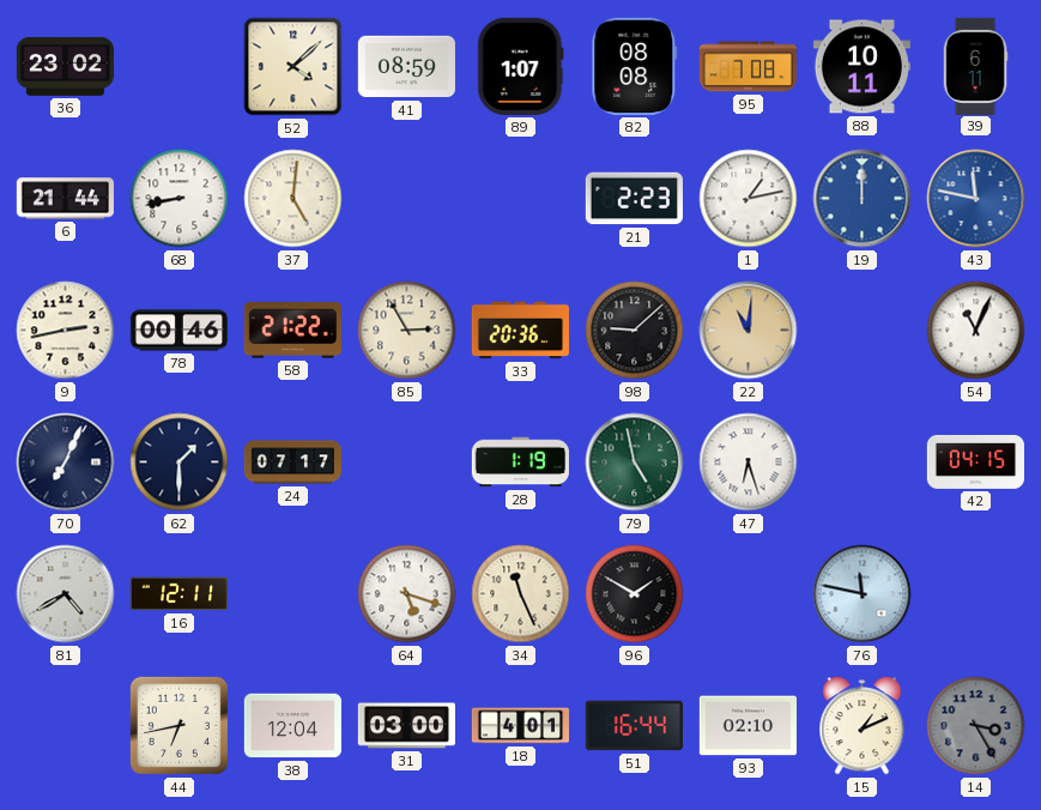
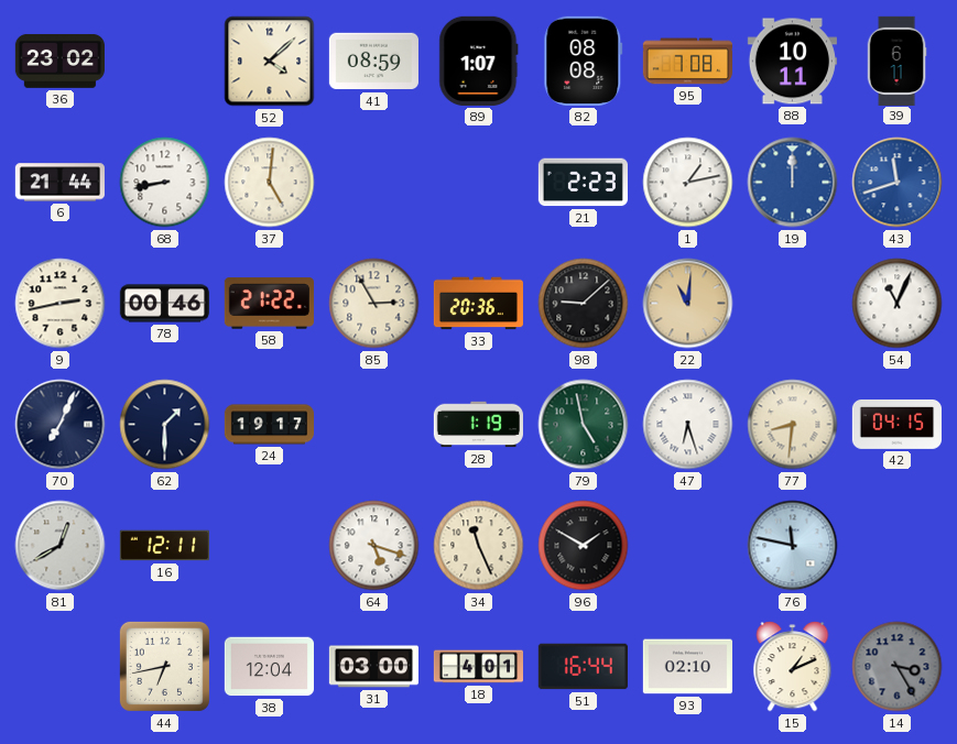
43: 11:47 -> 11:42
24: 07:17 -> 19:17
77: none -> 8:31
81: 4:40 -> 12:40
